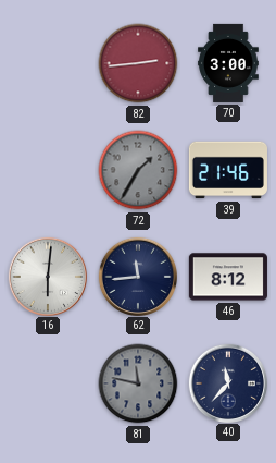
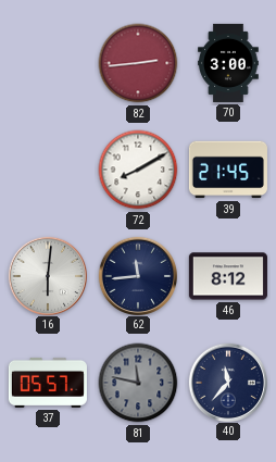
72: 1:35 -> 8:10
72 dial: grey -> white
39: 21:46 -> 21:45
37: none -> 05:57
